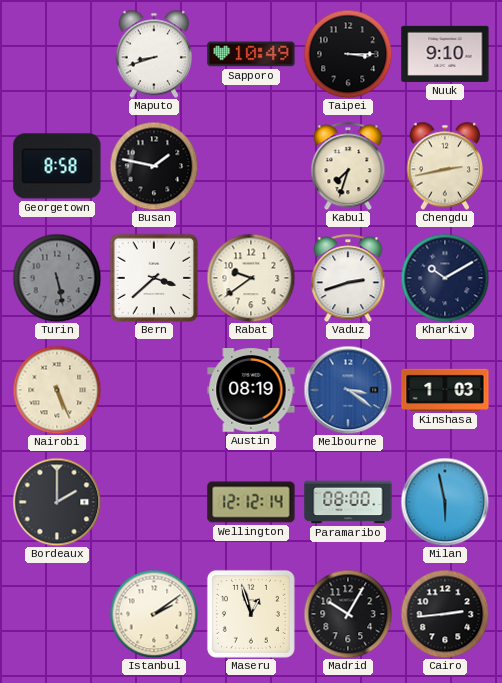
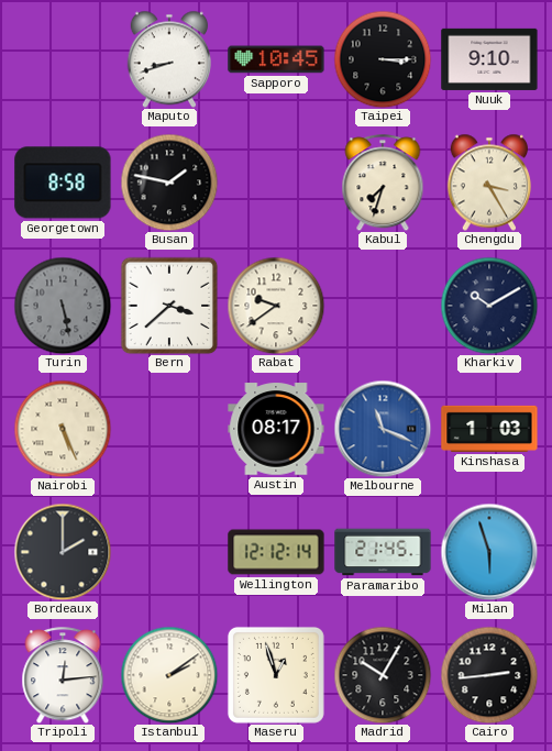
Sapporo: 10:49 -> 10:45
Chengdu: 2:43 -> 3:25
Vaduz: 2:42 -> none
Austin: 08:19 -> 08:17
Melbourne: 3:21 -> 11:19
Paramaribo: 08:00 -> 21:45
Milan: 5:58 -> 5:57
Tripoli: none -> 12:14
